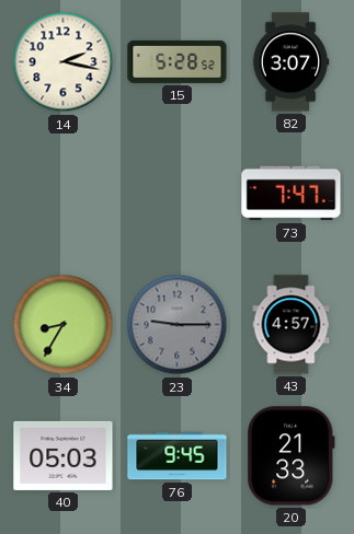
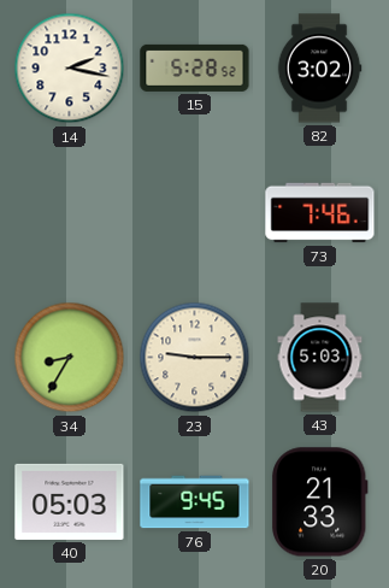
82: 3:07 -> 3:02
73: 7:47 -> 7:46
23 dial: grey -> cream
43: 4:57 -> 5:03
